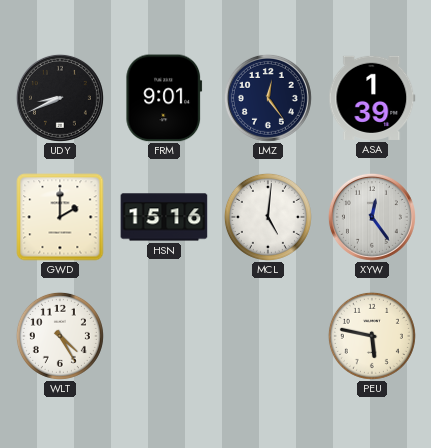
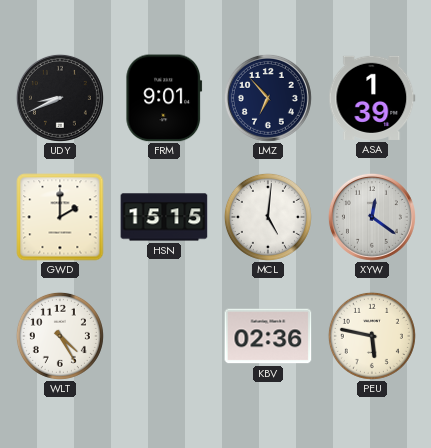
LMZ: 12:24 -> 6:53
HSN: 15:16 -> 15:15
XYW: 12:24 -> 12:21
KBV: none -> 02:36
